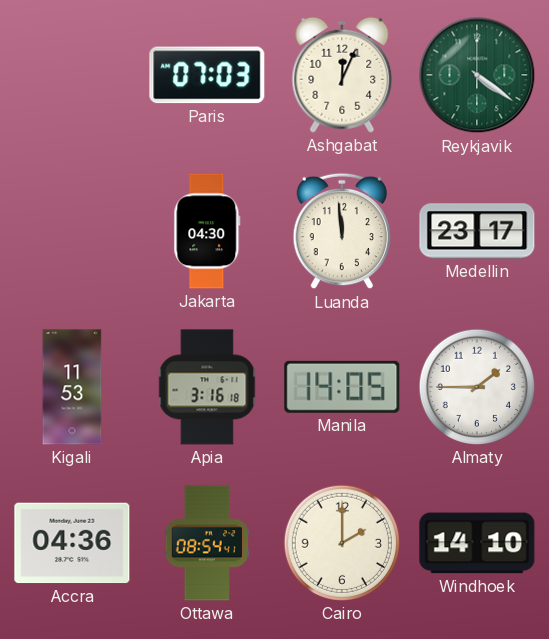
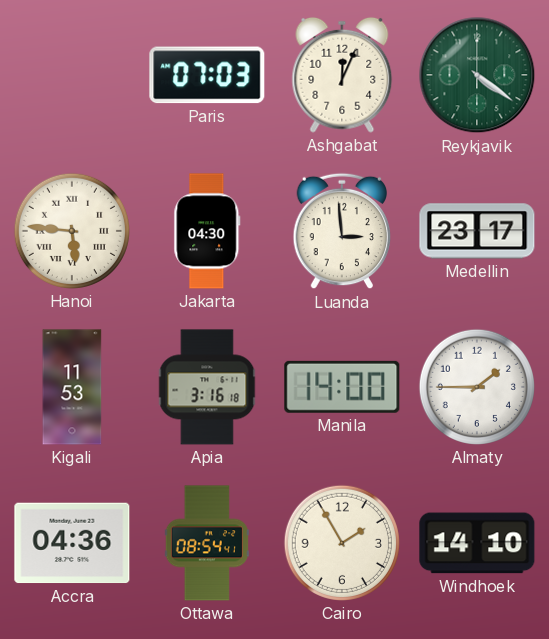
Hanoi: none -> 5:46
Luanda: 11:59 -> 2:59
Manila: 14:05 -> 14:00
Cairo: 2:00 -> 1:55
